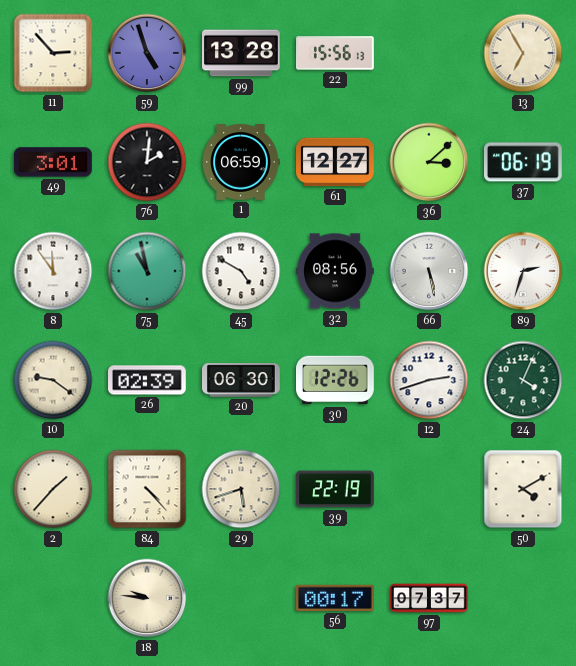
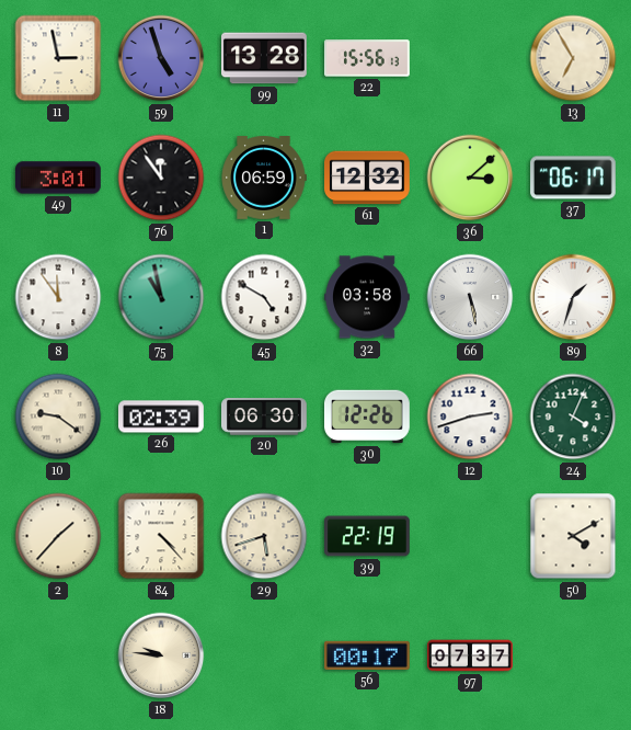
11: 2:53 -> 2:58
76: 2:01 -> 11:54
61: 12:27 -> 12:32
37: 06:19 -> 06:17
32: 08:56 -> 03:58
89: 2:33 -> 1:33
